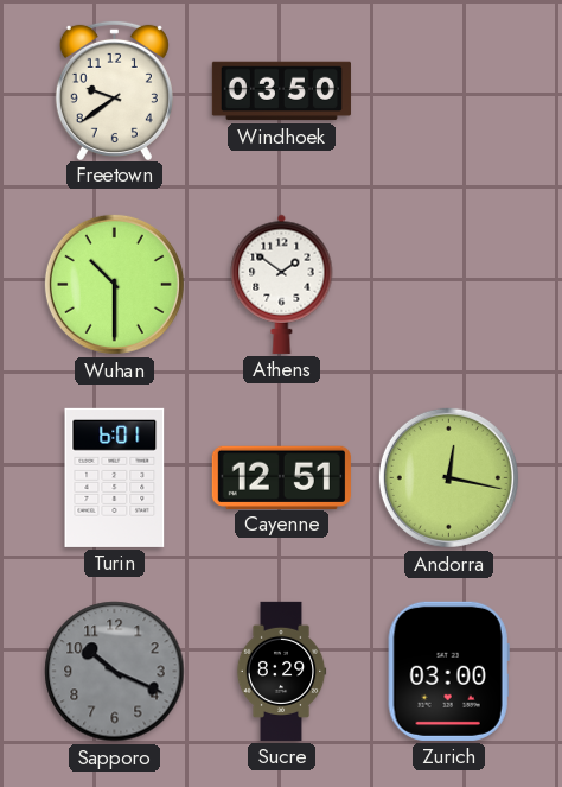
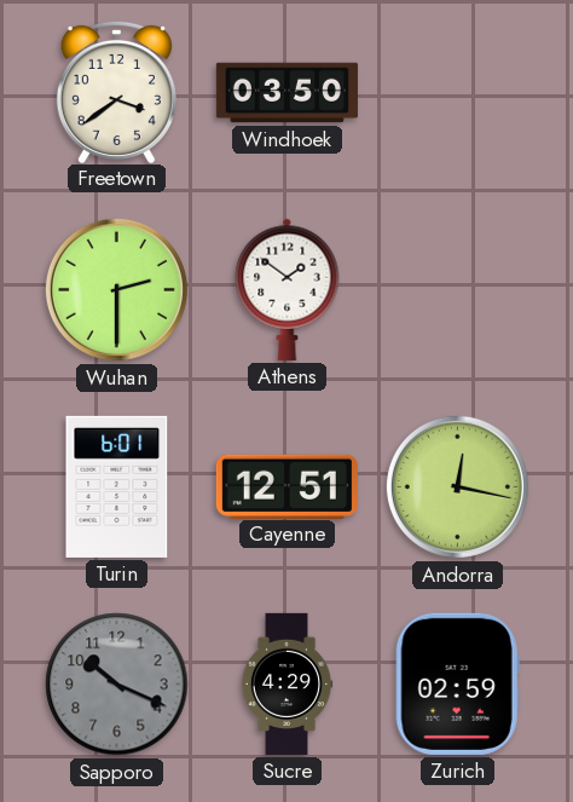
Freetown: 9:39 -> 3:39
Wuhan: 10:30 -> 2:30
Sucre: 8:29 -> 4:29
Zurich: 03:00 -> 02:59
